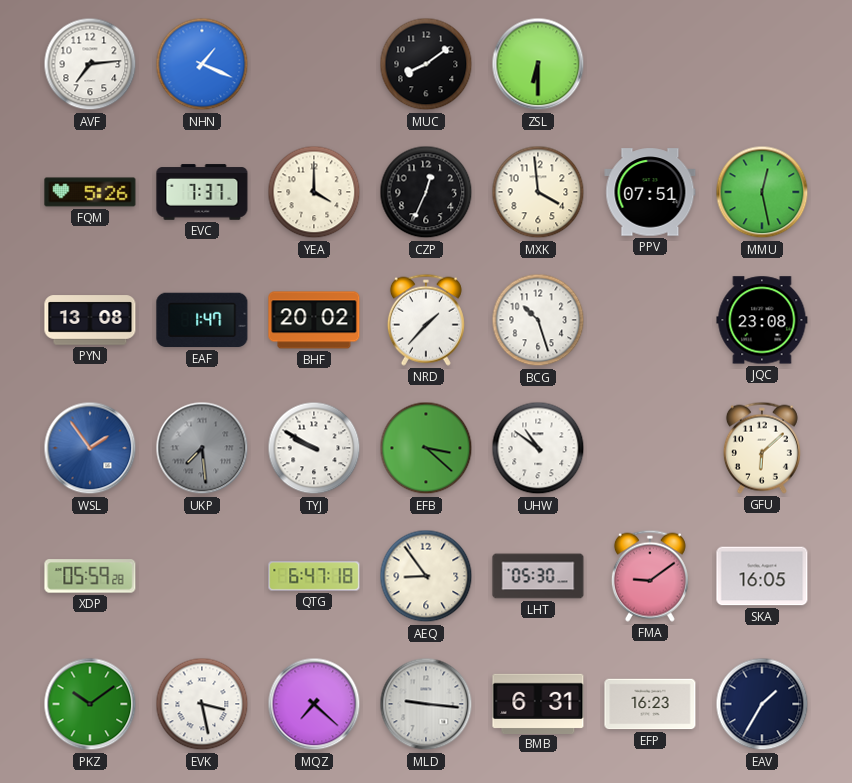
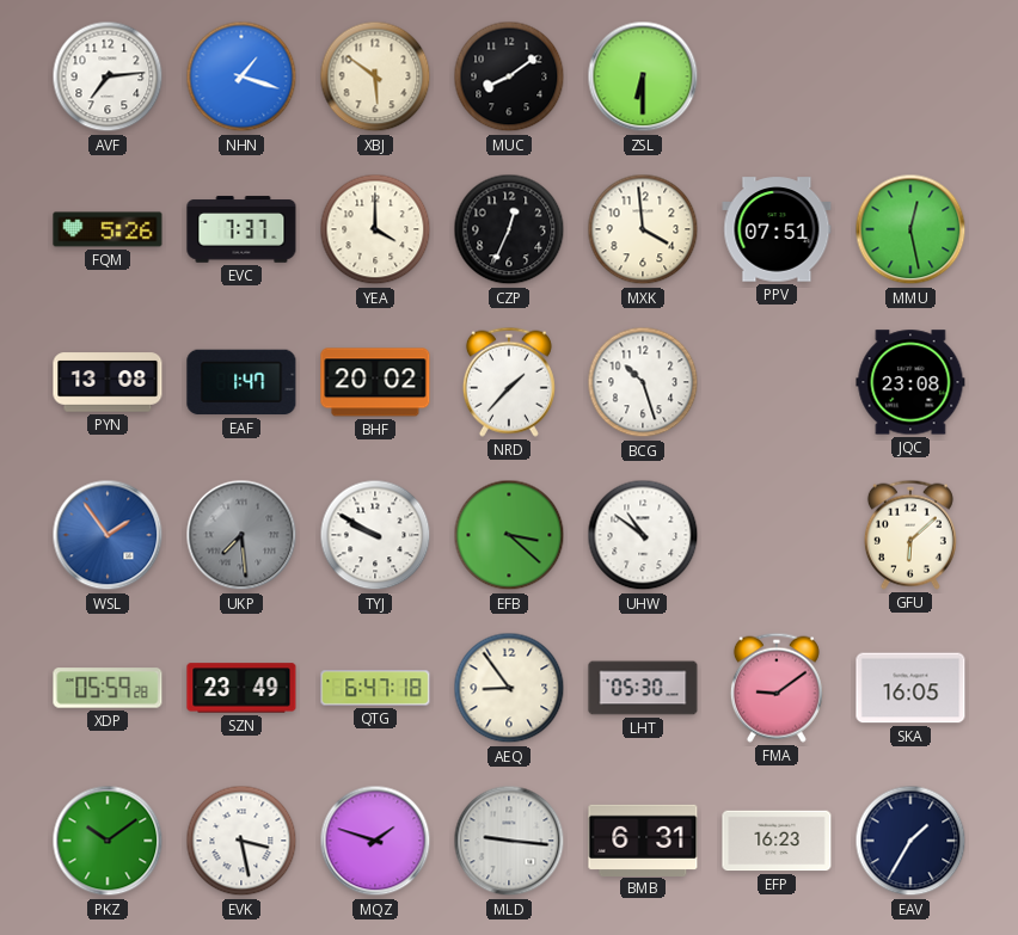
NHN: 1:19 -> 1:18
XBJ: none -> 5:51
SZN: none -> 23:49
MQZ: 7:22 -> 1:48
